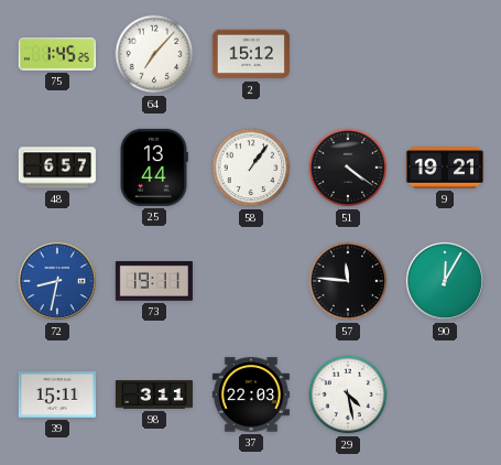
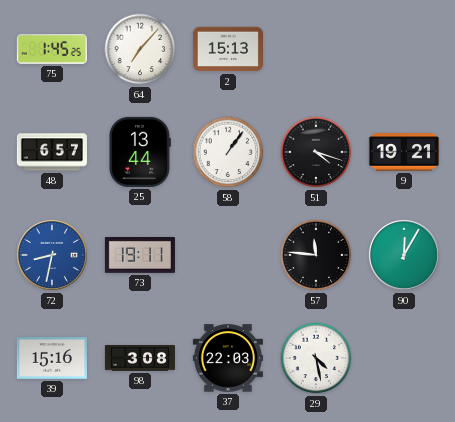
2: 15:12 -> 15:13
51: 4:21 -> 4:18
39: 15:11 -> 15:16
98: 3:11 -> 3:08
